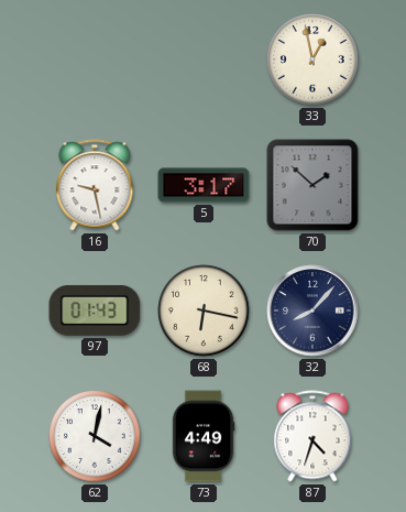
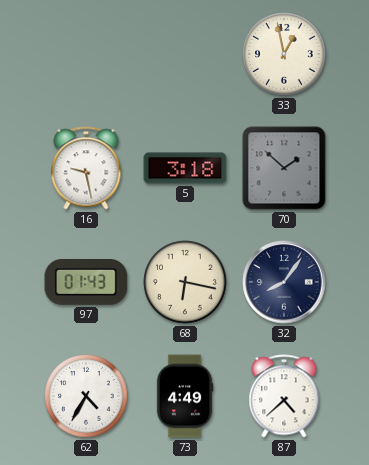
5: 3:17 -> 3:18
32: 8:07 -> 8:06
62: 4:02 -> 4:35
87: 4:33 -> 4:38
